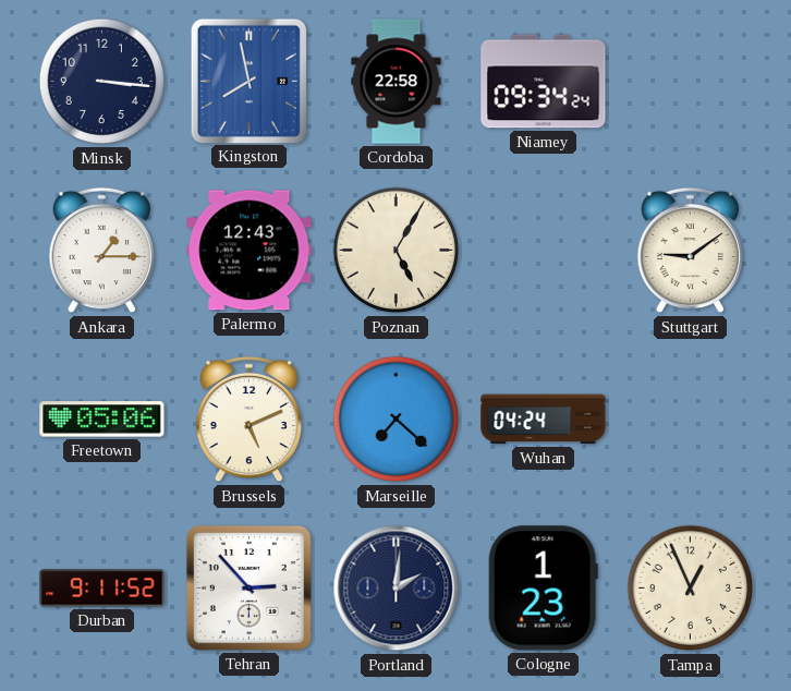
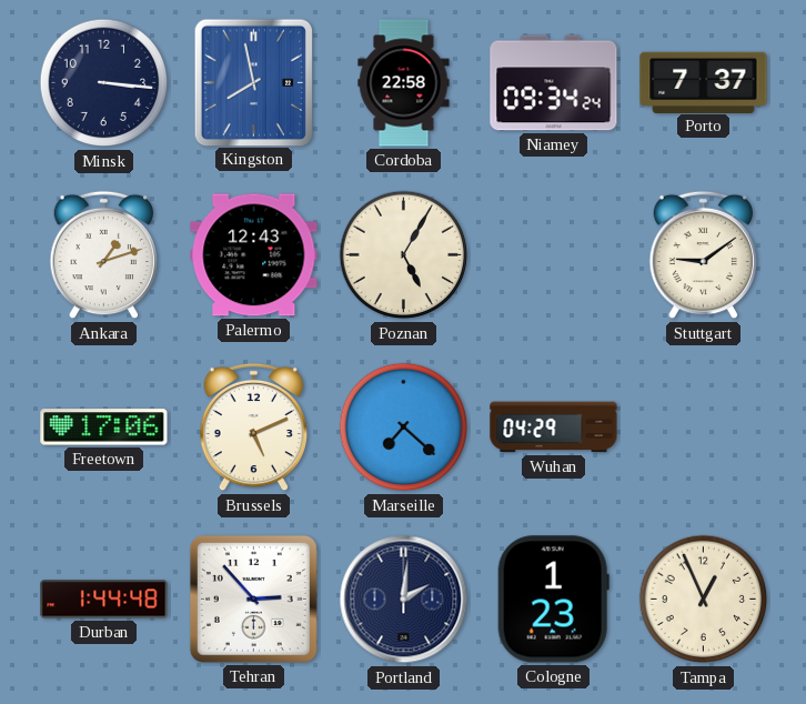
Porto: none -> 7:37
Ankara: 1:15 -> 1:12
Freetown: 05:06 -> 17:06
Wuhan: 04:24 -> 04:29
Durban: 9:11 -> 1:44
